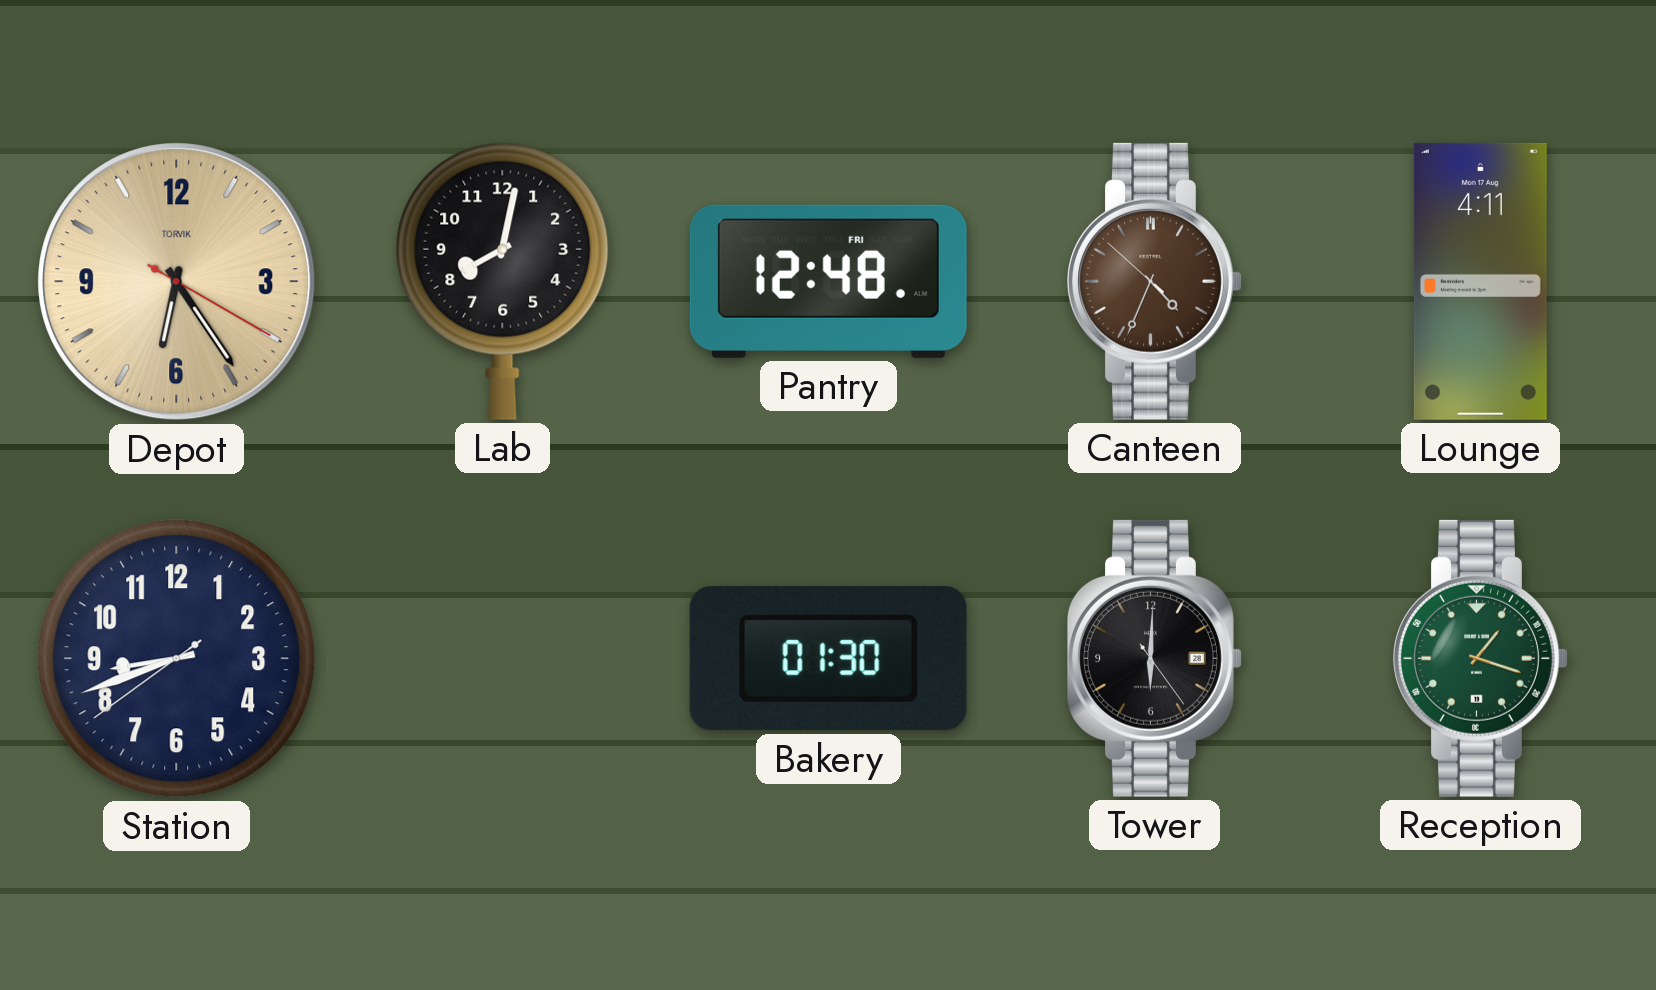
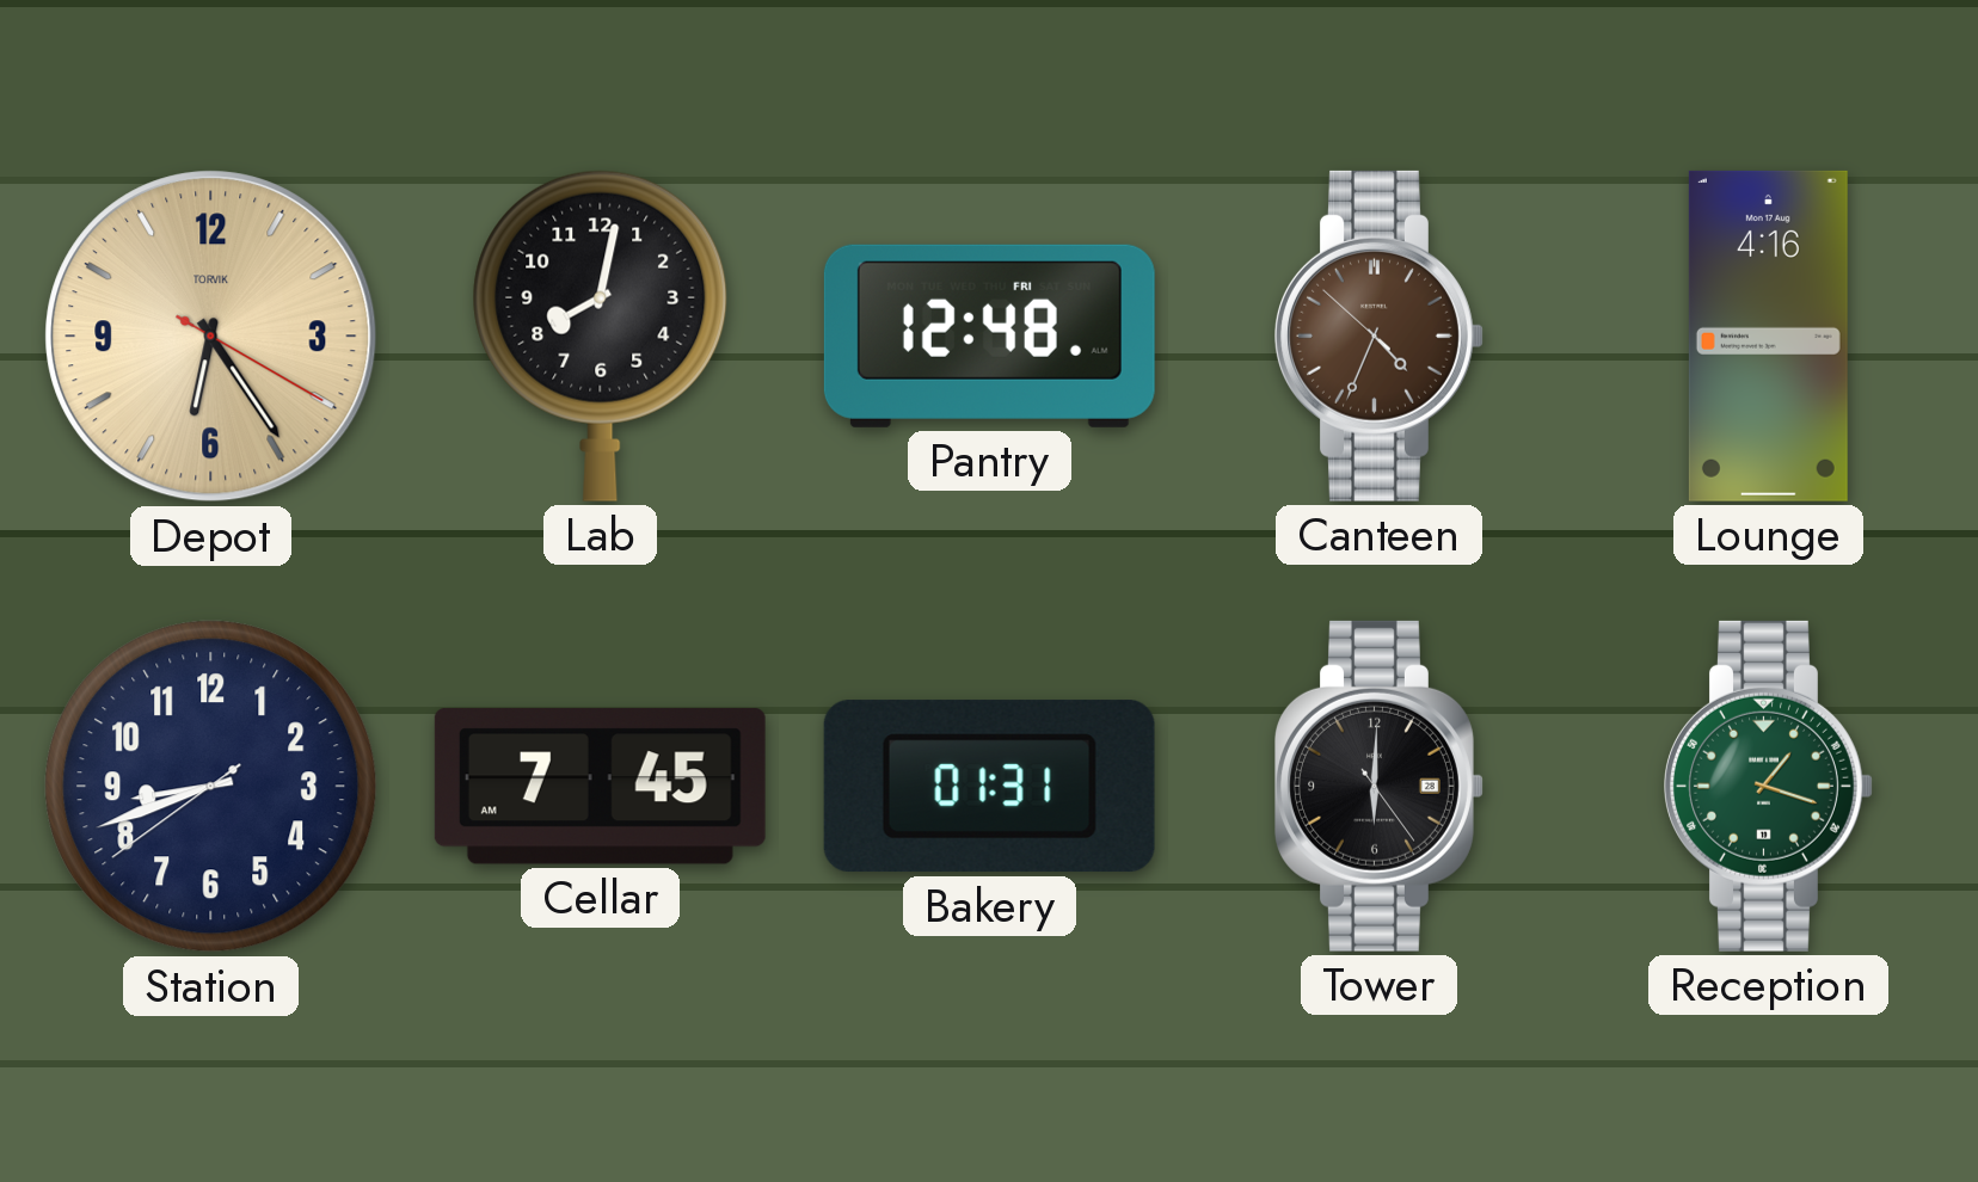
Lounge: 4:11 -> 4:16
Cellar: none -> 7:45
Bakery: 01:30 -> 01:31
